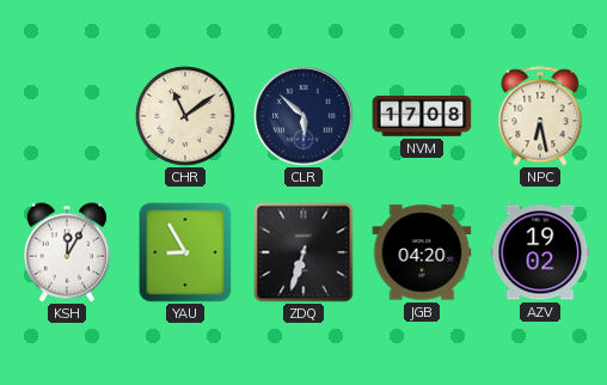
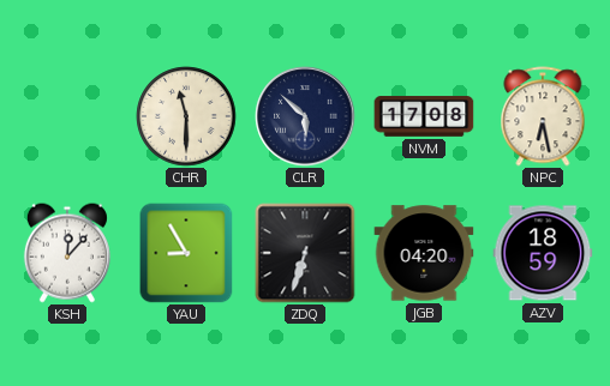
CHR: 11:09 -> 11:30
KSH: 12:05 -> 12:07
AZV: 19:02 -> 18:59
